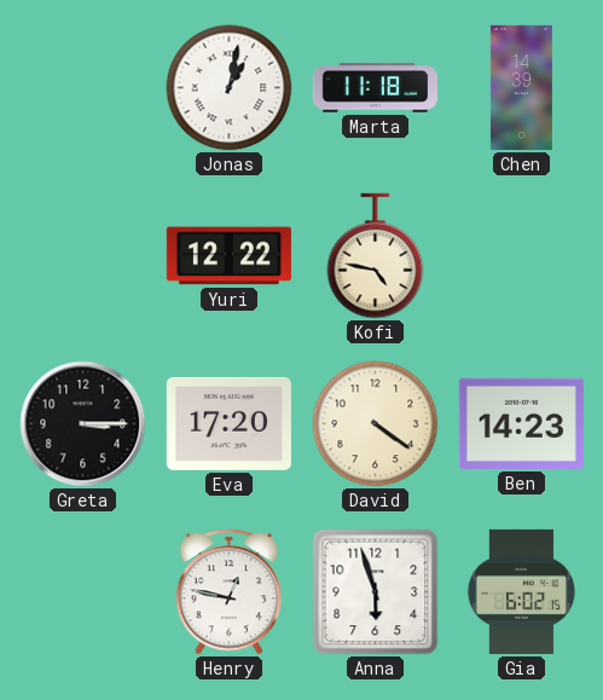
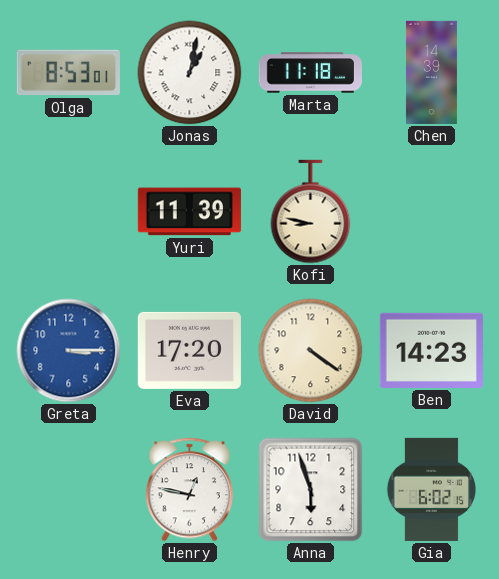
Olga: none -> 8:53
Yuri: 12:22 -> 11:39
Kofi: 4:47 -> 8:47
Greta dial: black -> blue
